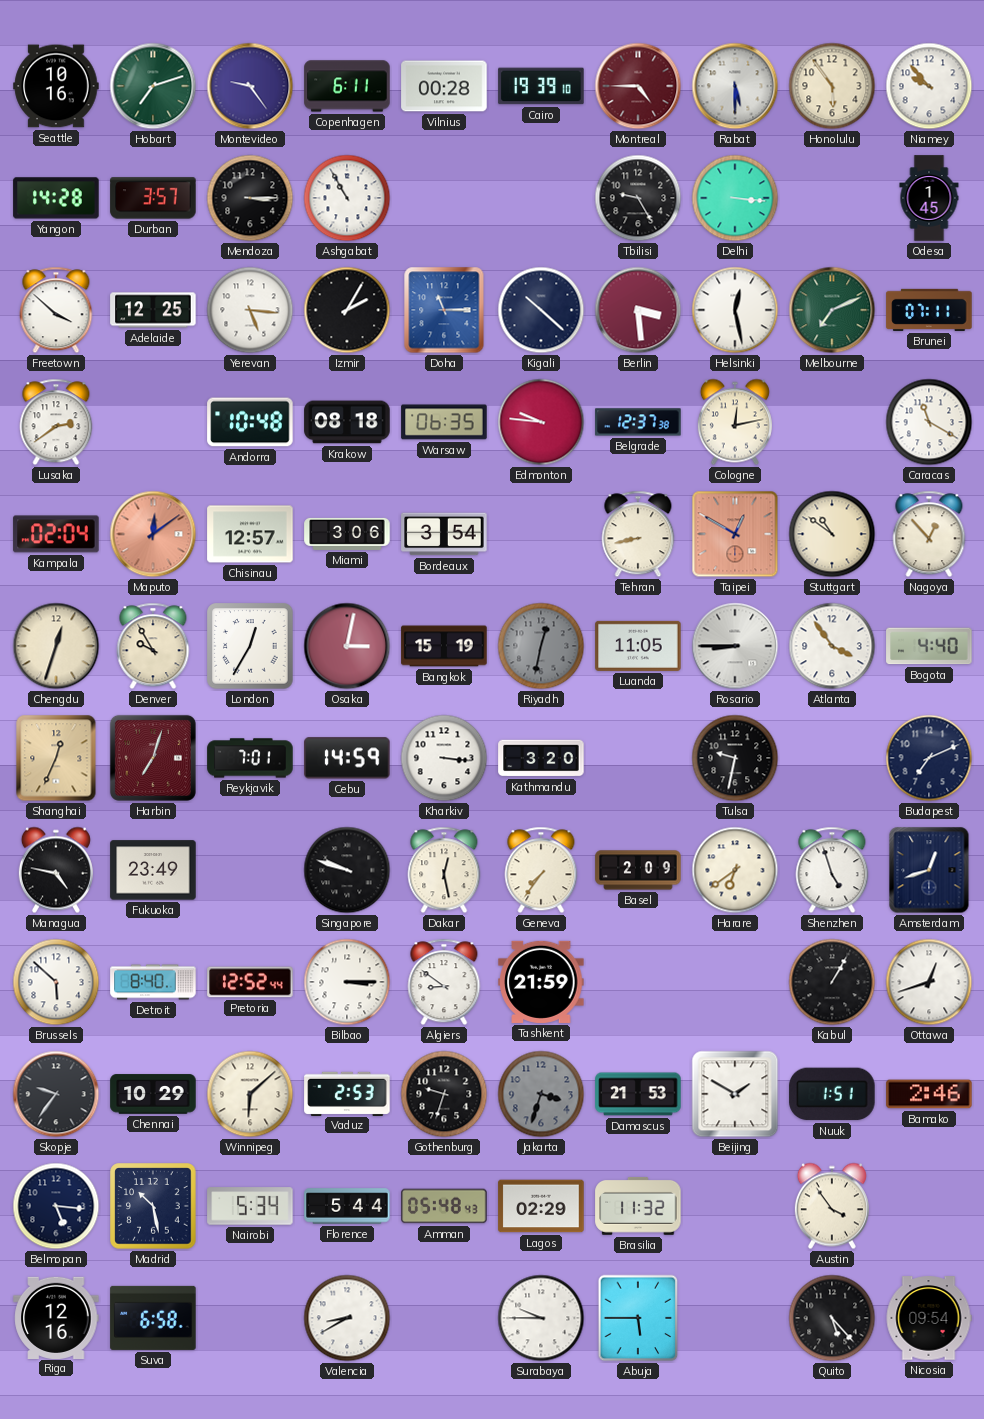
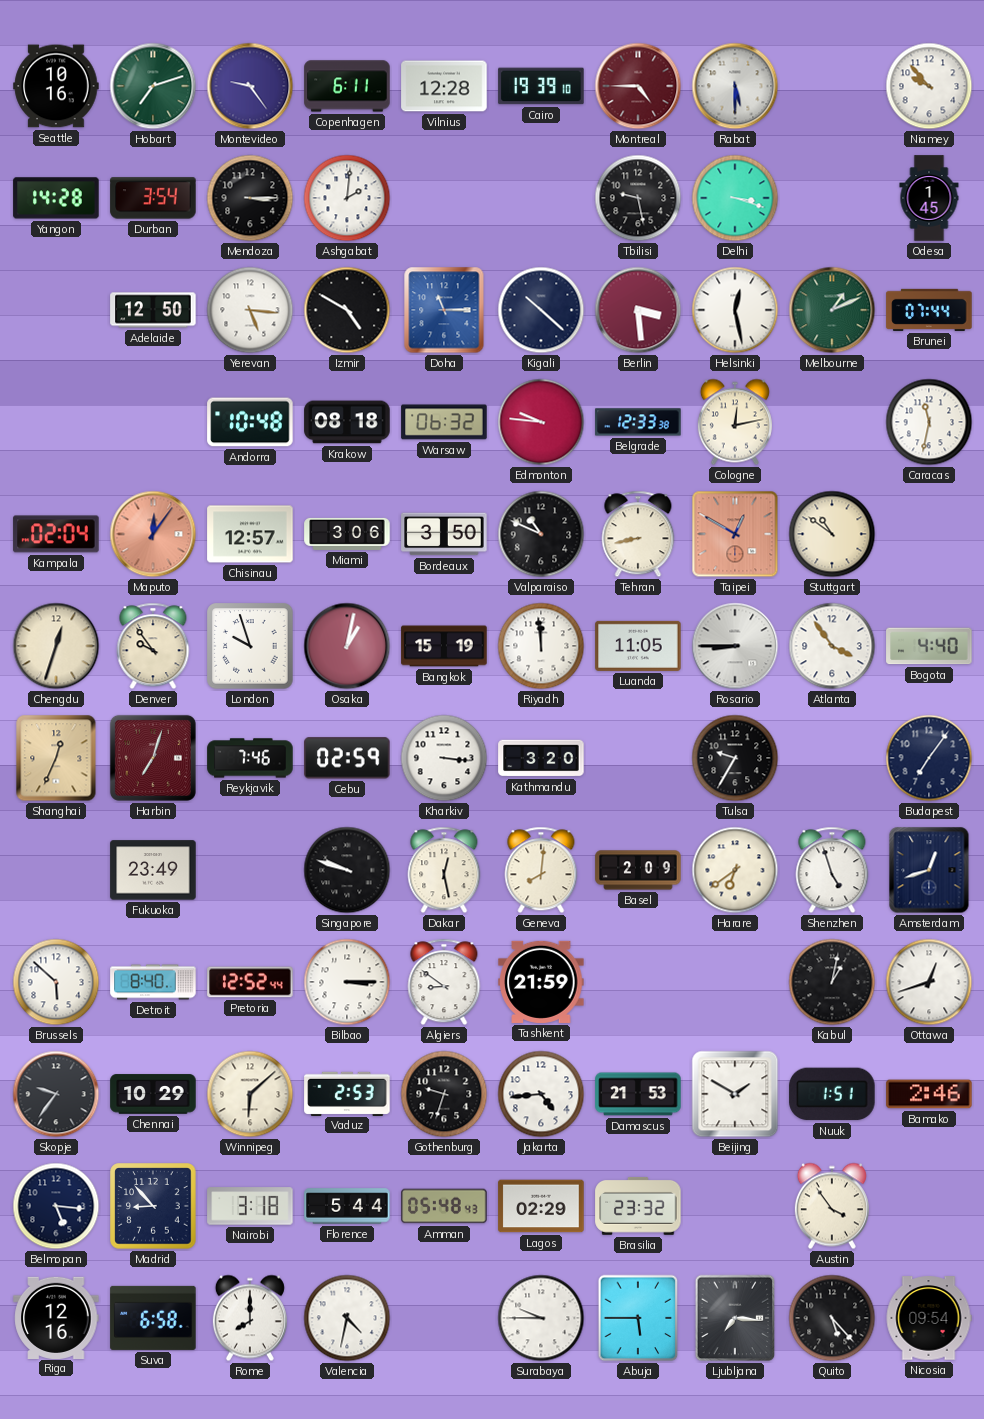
Vilnius: 00:28 -> 12:28
Honolulu: 5:54 -> none
Durban: 3:57 -> 3:54
Ashgabat: 10:55 -> 2:01
Tbilisi: 9:25 -> 9:28
Delhi: 3:16 -> 3:18
Freetown: 3:52 -> none
Adelaide: 12:25 -> 12:50
Izmir: 2:05 -> 4:50
Melbourne: 7:11 -> 1:11
Brunei: 07:11 -> 07:44
Lusaka: 2:39 -> none
Warsaw: 06:35 -> 06:32
Belgrade: 12:37 -> 12:33
Caracas: 11:20 -> 11:32
Maputo: 12:09 -> 12:06
Bordeaux: 3:54 -> 3:50
Valparaiso: none -> 10:49
Nagoya: 12:53 -> none
Denver: 9:55 -> 9:54
London: 12:35 -> 9:57
Osaka: 3:02 -> 1:02
Riyadh: 12:32 -> 11:59
Riyadh dial: grey -> white
Reykjavik: 7:01 -> 7:46
Cebu: 14:59 -> 02:59
Tulsa: 9:32 -> 9:35
Budapest: 7:11 -> 7:06
Managua: 4:47 -> none
Geneva: 7:36 -> 8:01
Kabul: 1:05 -> 1:02
Jakarta: 3:33 -> 4:44
Jakarta dial: grey -> white
Madrid: 10:28 -> 8:53
Nairobi: 5:34 -> 3:18
Brasilia: 11:32 -> 23:32
Rome: none -> 8:00
Valencia: 8:40 -> 4:32
Ljubljana: none -> 7:16
